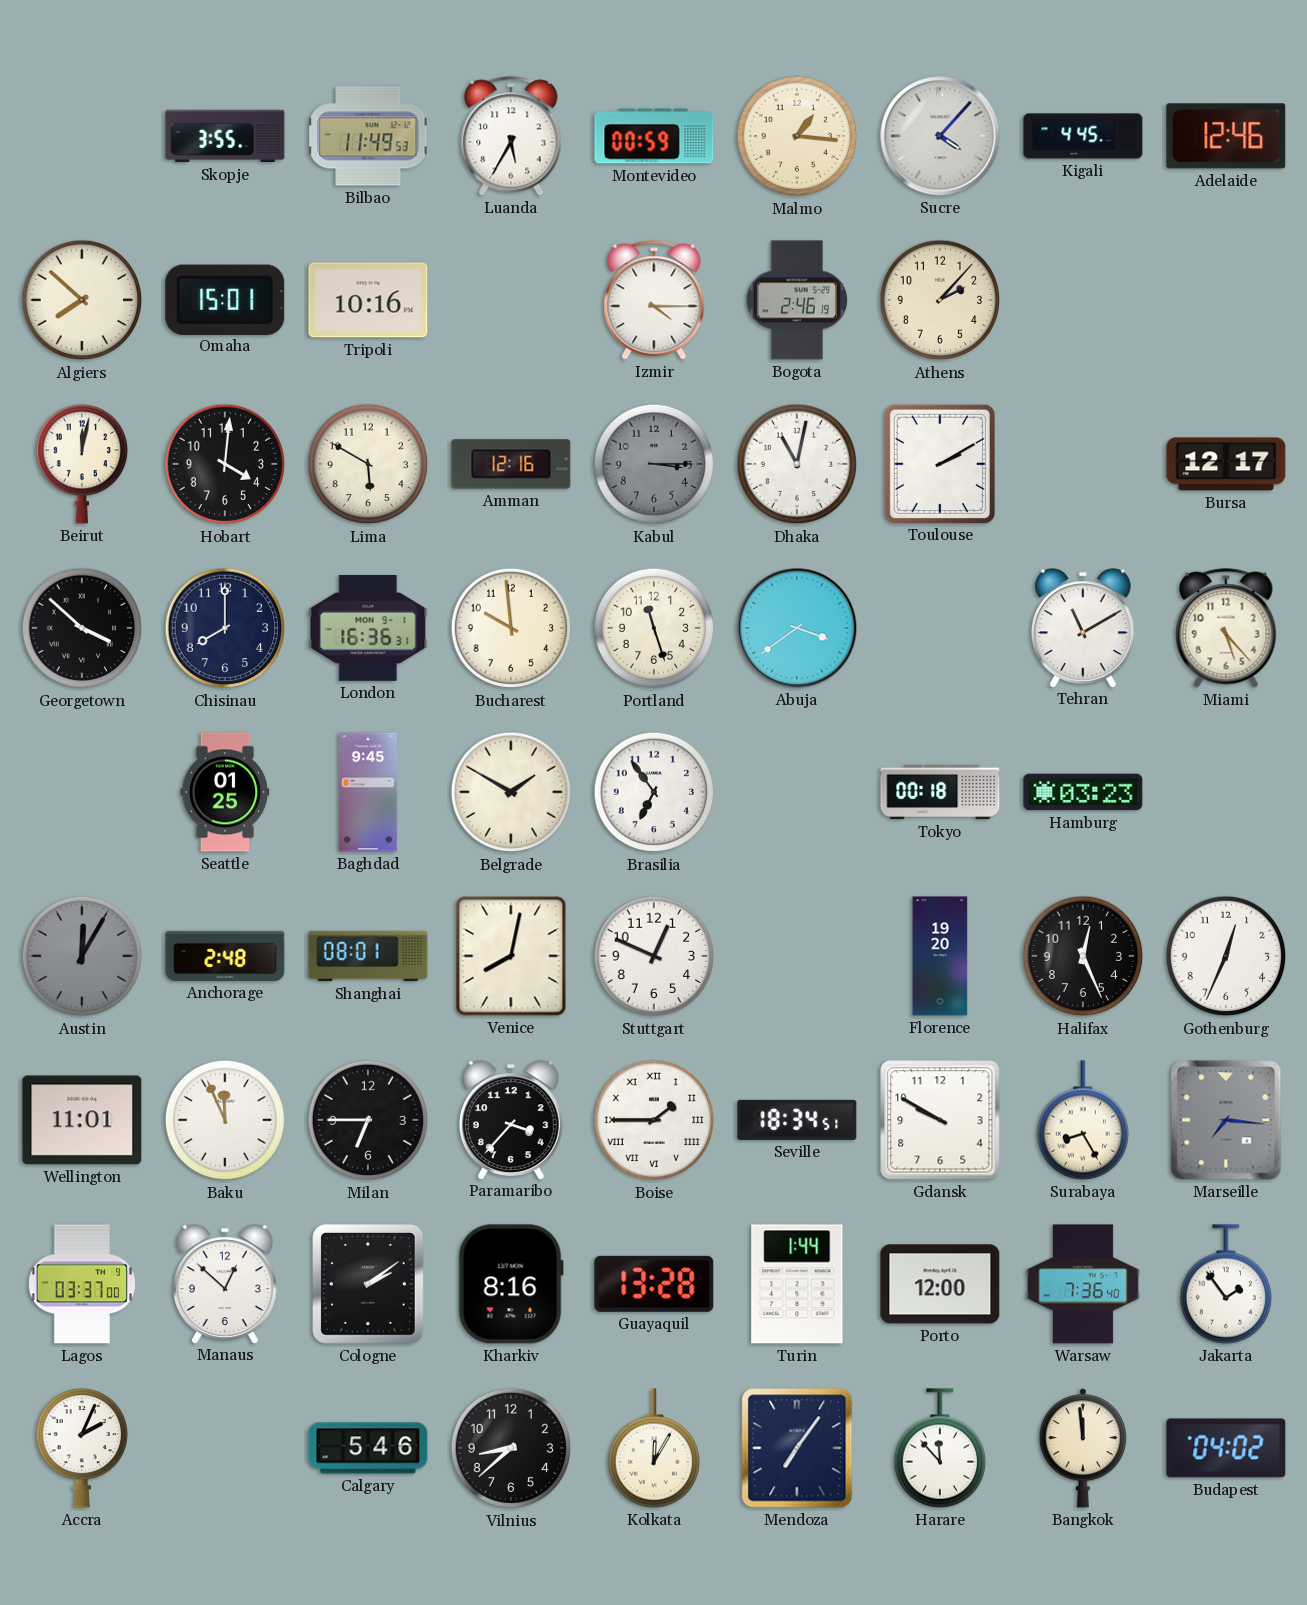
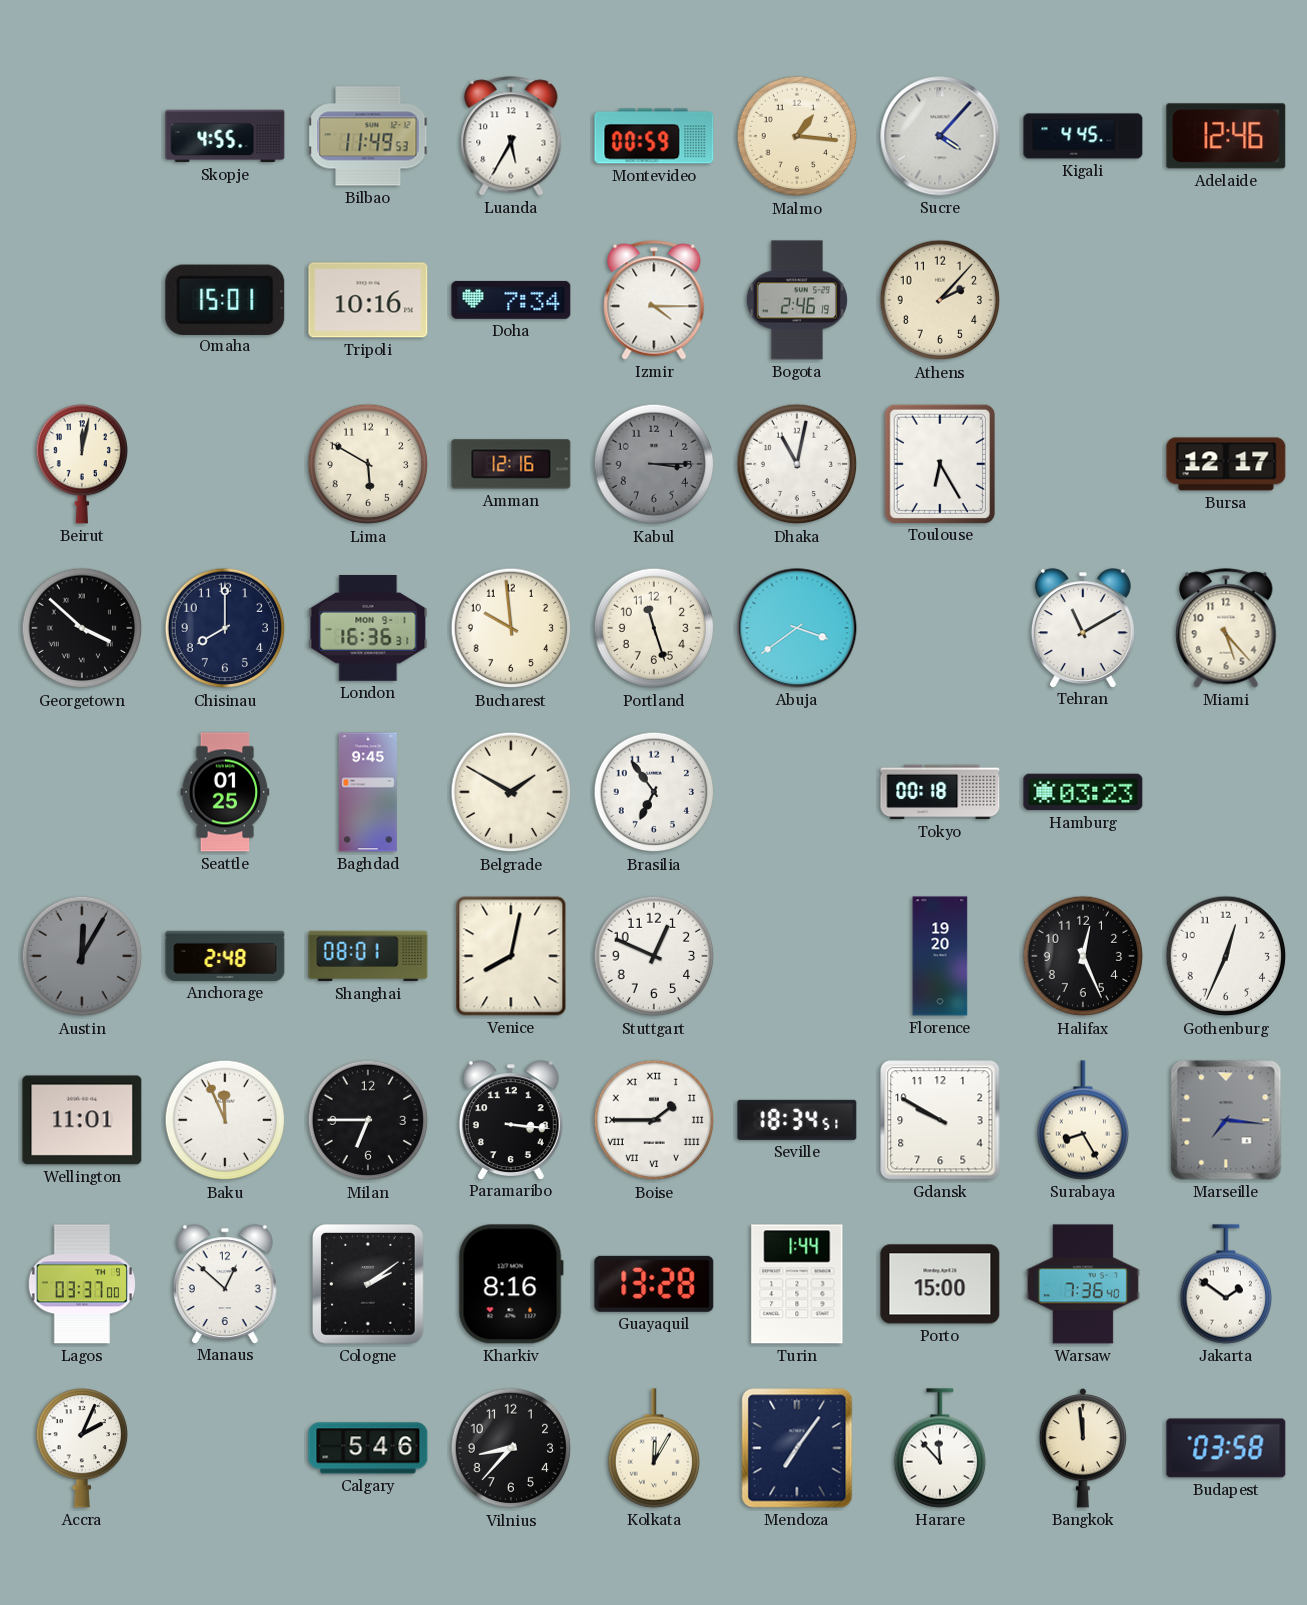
Skopje: 3:55 -> 4:55
Algiers: 7:52 -> none
Doha: none -> 7:34
Hobart: 4:01 -> none
Toulouse: 2:10 -> 6:25
Paramaribo: 3:37 -> 3:16
Porto: 12:00 -> 15:00
Jakarta: 1:54 -> 1:51
Vilnius: 8:38 -> 8:37
Budapest: 04:02 -> 03:58
